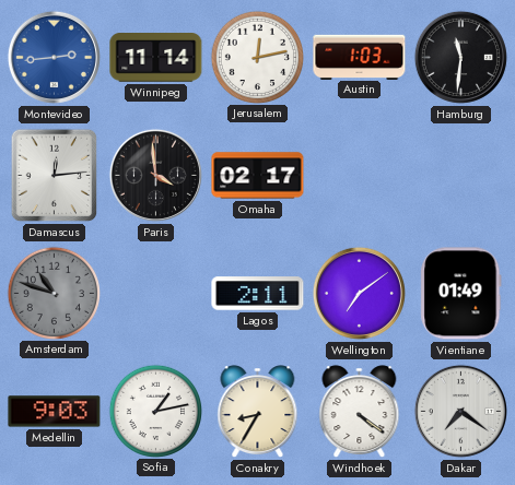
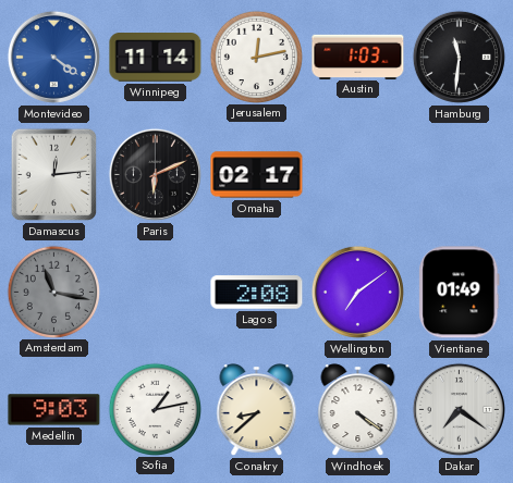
Montevideo: 2:44 -> 4:21
Paris: 3:59 -> 6:11
Amsterdam: 10:48 -> 11:17
Lagos: 2:11 -> 2:08
Conakry: 8:35 -> 8:38
